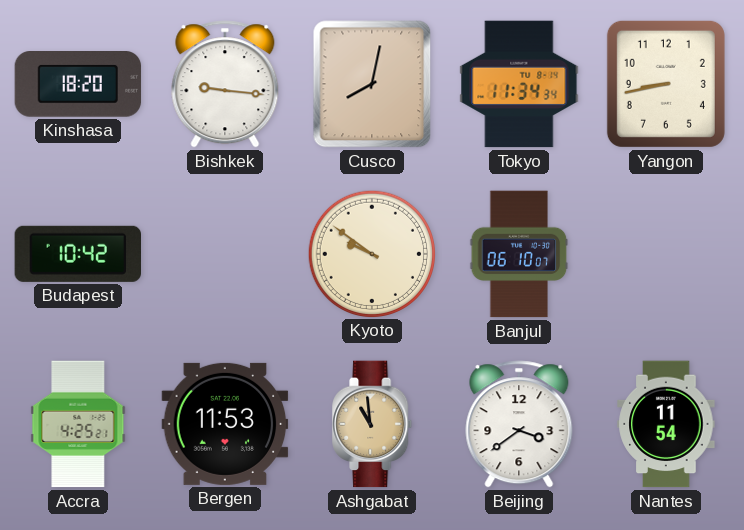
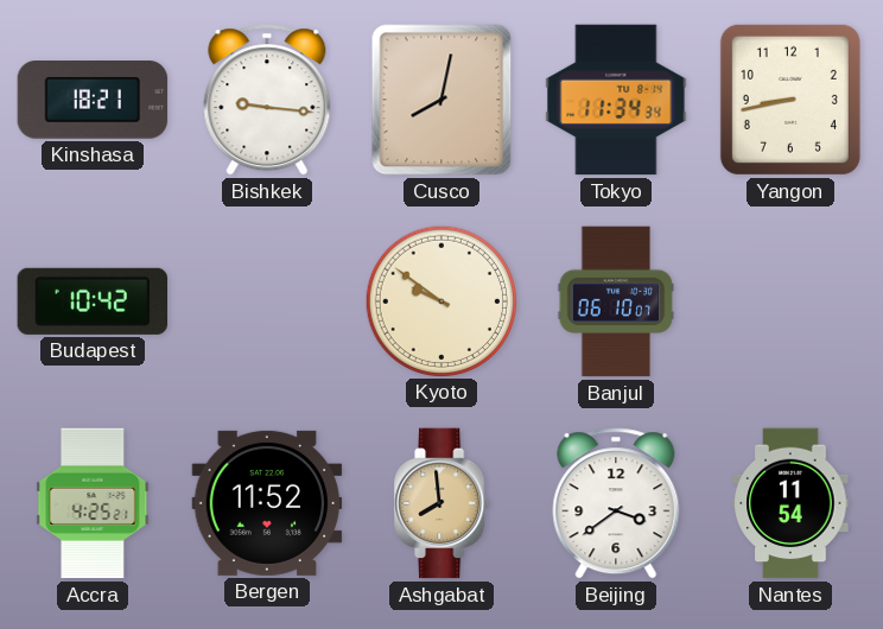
Kinshasa: 18:20 -> 18:21
Bergen: 11:53 -> 11:52
Ashgabat: 10:59 -> 7:59
